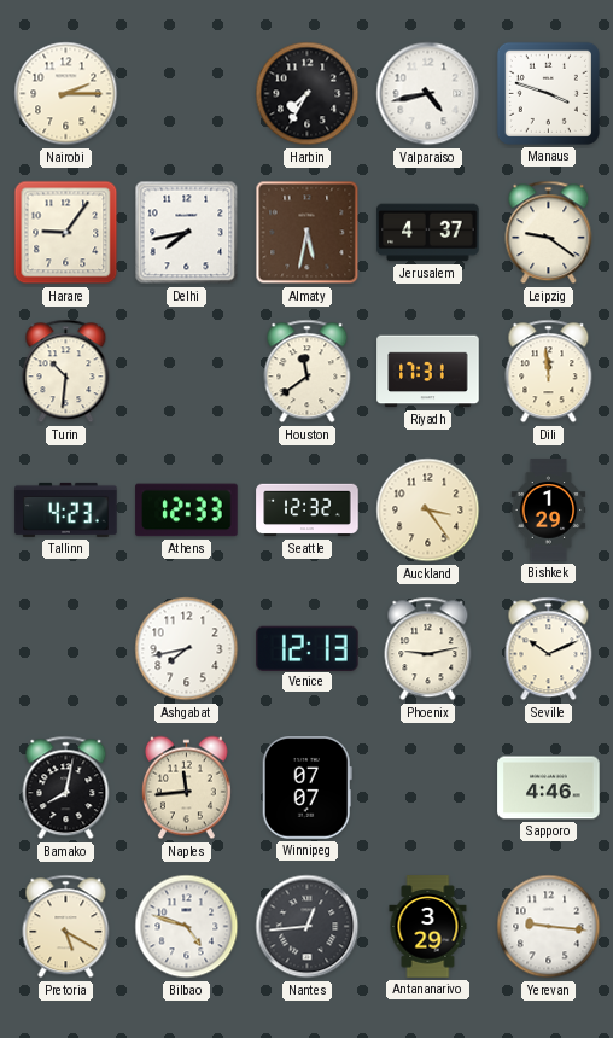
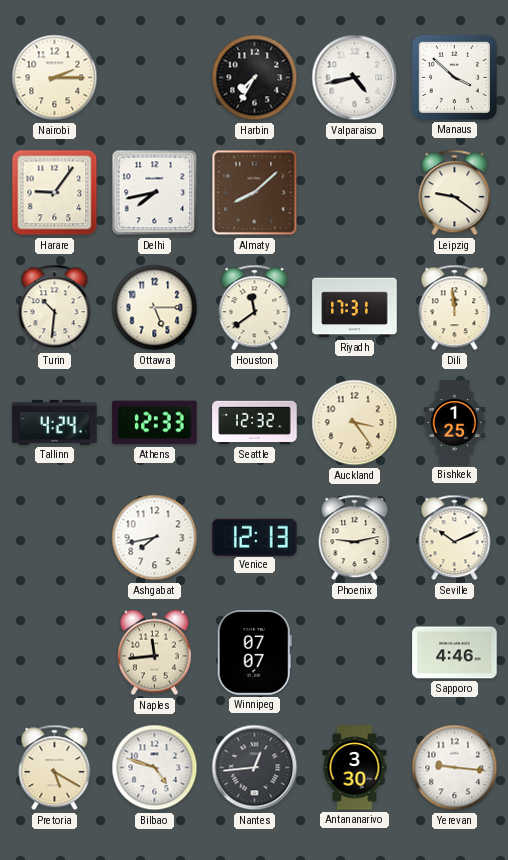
Manaus: 3:48 -> 3:52
Almaty: 5:32 -> 8:08
Jerusalem: 4:37 -> none
Ottawa: none -> 5:15
Tallinn: 4:23 -> 4:24
Bishkek: 1:29 -> 1:25
Bamako: 8:02 -> none
Antananarivo: 3:29 -> 3:30
